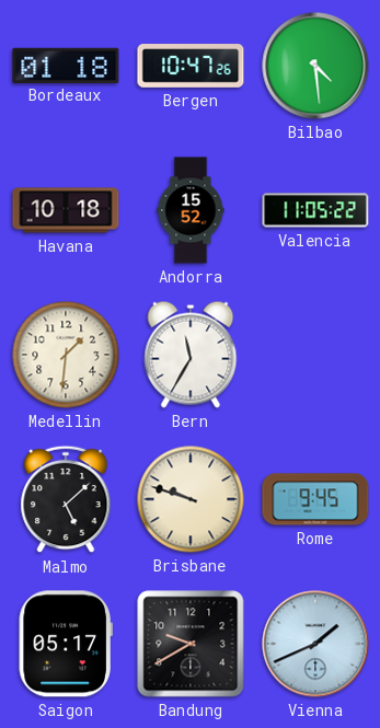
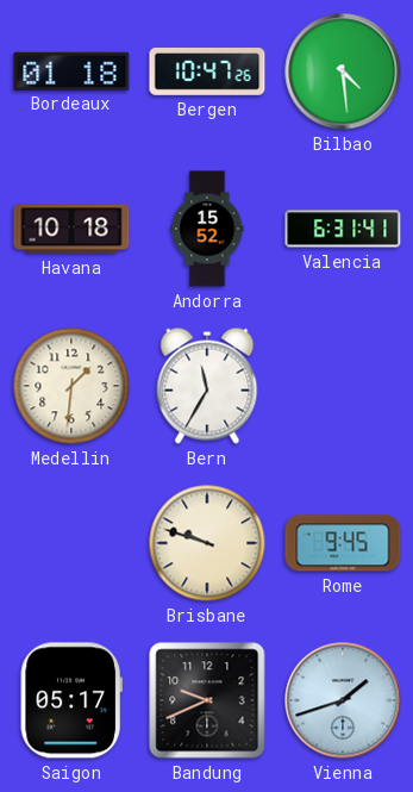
Valencia: 11:05 -> 6:31
Malmo: 5:08 -> none
Bandung: 9:40 -> 9:41
Vienna: 1:41 -> 1:42
